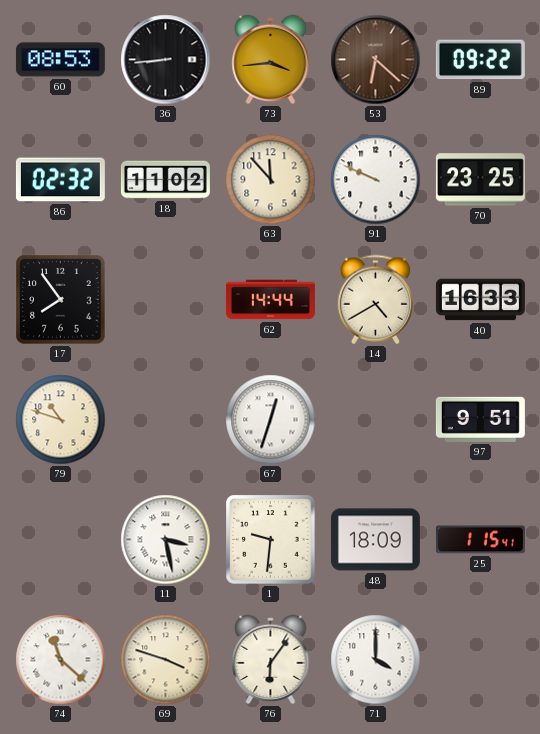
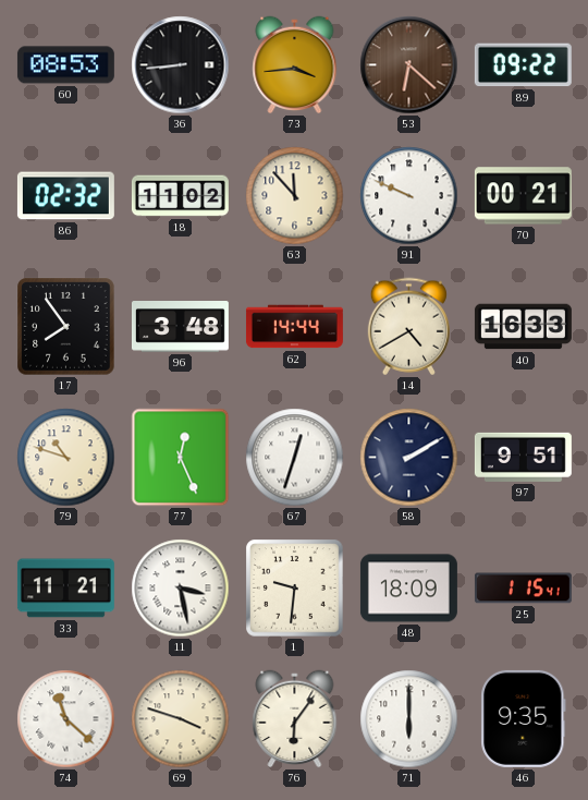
70: 23:25 -> 00:21
96: none -> 3:48
77: none -> 12:26
58: none -> 2:10
33: none -> 11:21
71: 4:00 -> 6:00
46: none -> 9:35
